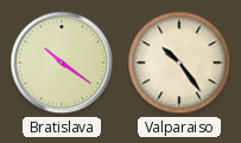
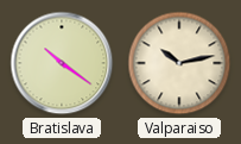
Valparaiso: 10:24 -> 10:13
